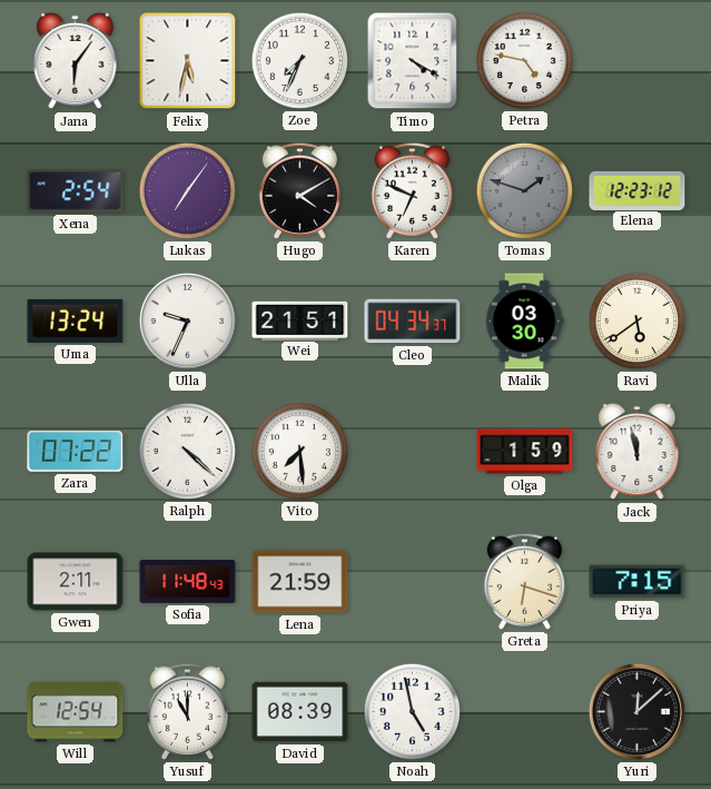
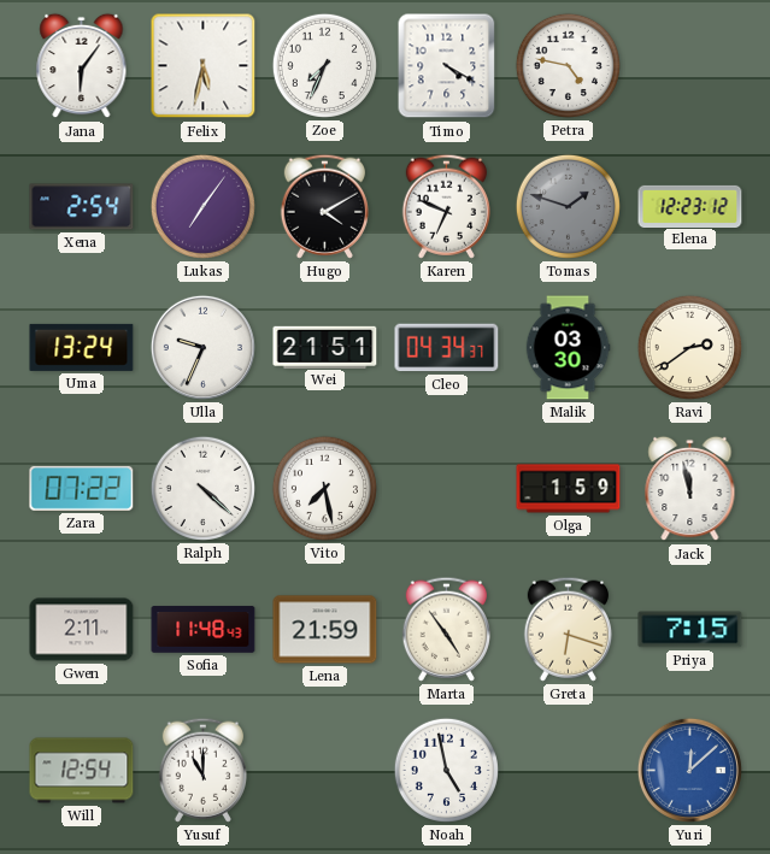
Ravi: 5:39 -> 2:39
Vito: 7:29 -> 7:28
Marta: none -> 4:54
David: 08:39 -> none
Yuri dial: black -> blue
